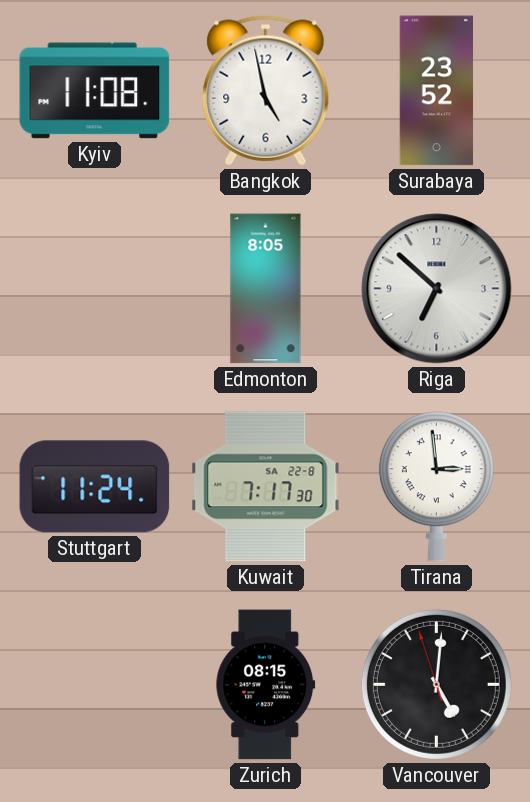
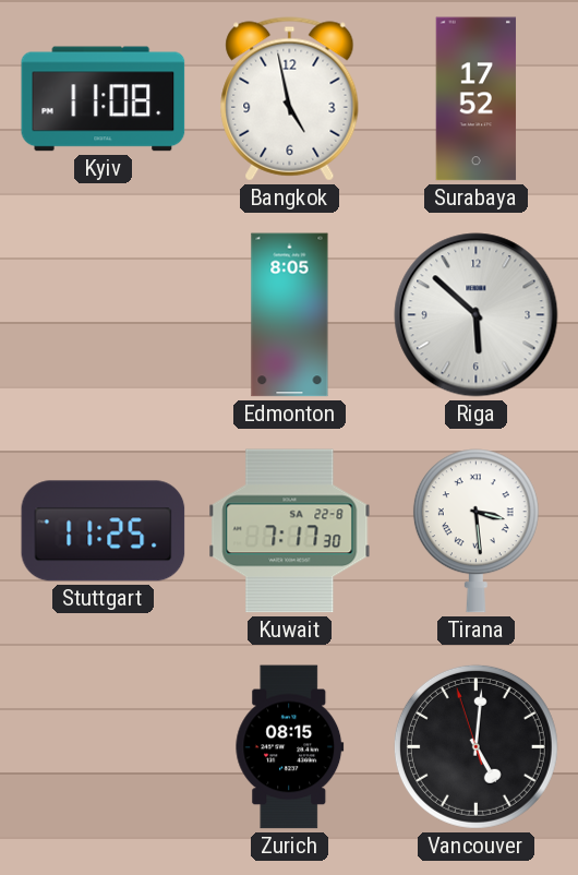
Surabaya: 23:52 -> 17:52
Riga: 6:52 -> 5:52
Stuttgart: 11:24 -> 11:25
Tirana: 2:59 -> 3:29
